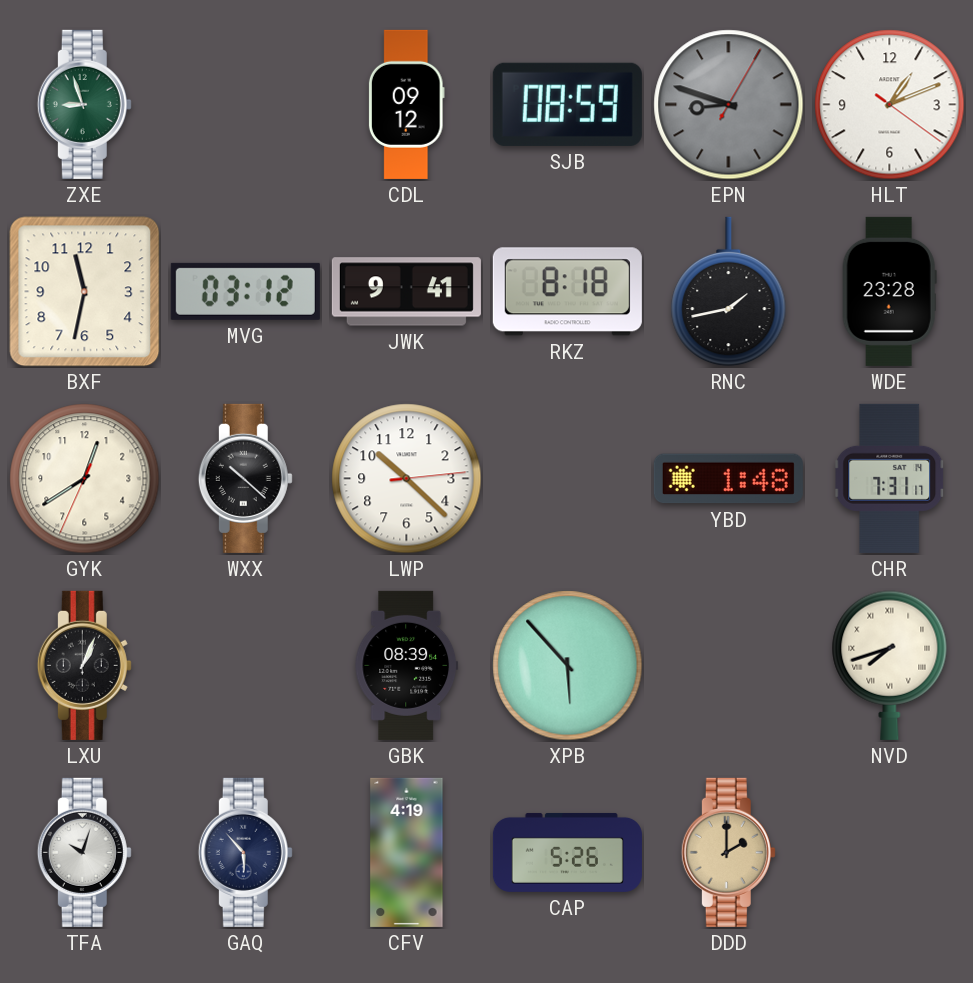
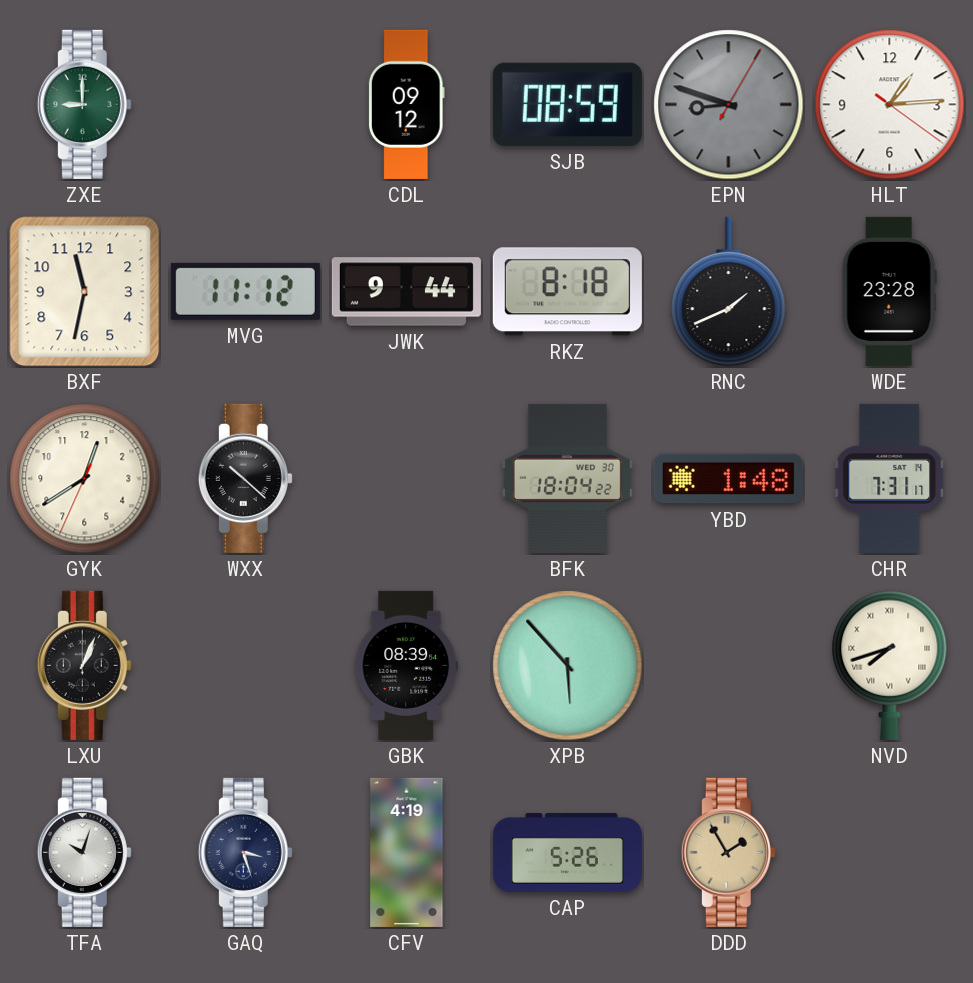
ZXE: 8:57 -> 9:00
HLT: 1:11 -> 1:14
MVG: 03:12 -> 11:12
JWK: 9:41 -> 9:44
RNC: 1:43 -> 1:41
LWP: 10:22 -> none
BFK: none -> 18:04
GAQ: 5:53 -> 3:27
DDD: 2:00 -> 1:55
